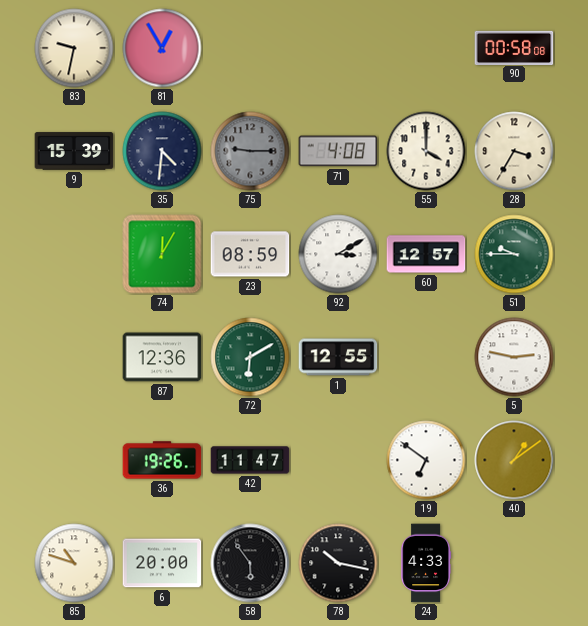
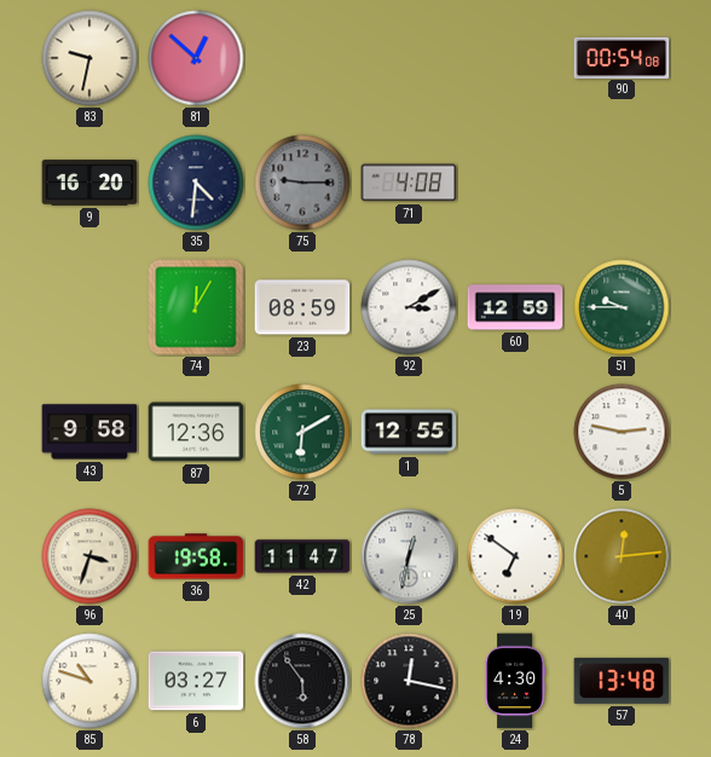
81: 12:55 -> 12:52
90: 00:58 -> 00:54
9: 15:39 -> 16:20
55: 4:00 -> none
28: 3:35 -> none
60: 12:57 -> 12:59
43: none -> 9:58
96: none -> 3:33
36: 19:26 -> 19:58
25: none -> 12:32
40: 1:09 -> 12:14
6: 20:00 -> 03:27
78: 10:17 -> 12:17
24: 4:33 -> 4:30
57: none -> 13:48
